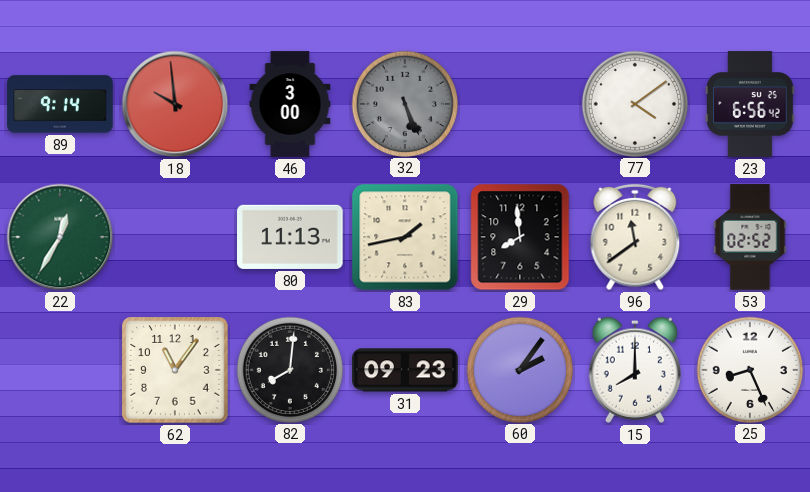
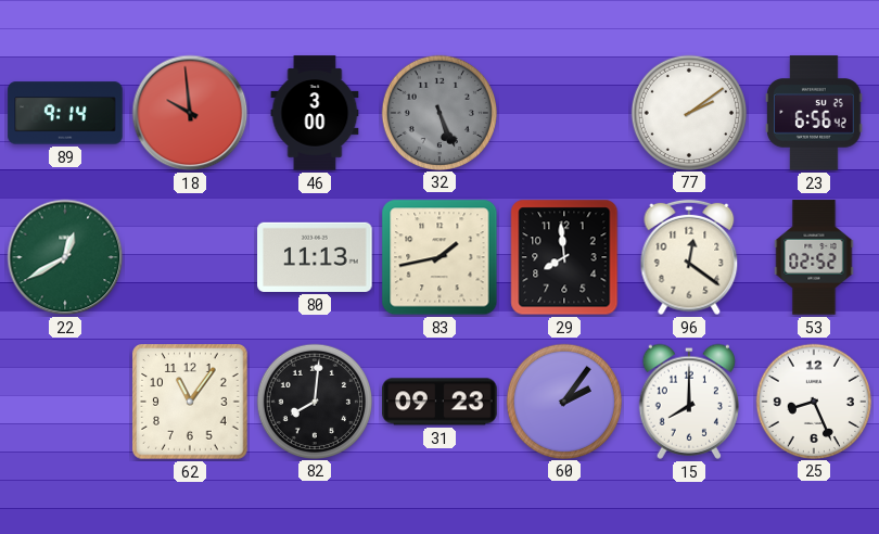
77: 4:09 -> 2:09
22: 12:35 -> 12:40
96: 11:39 -> 12:21
